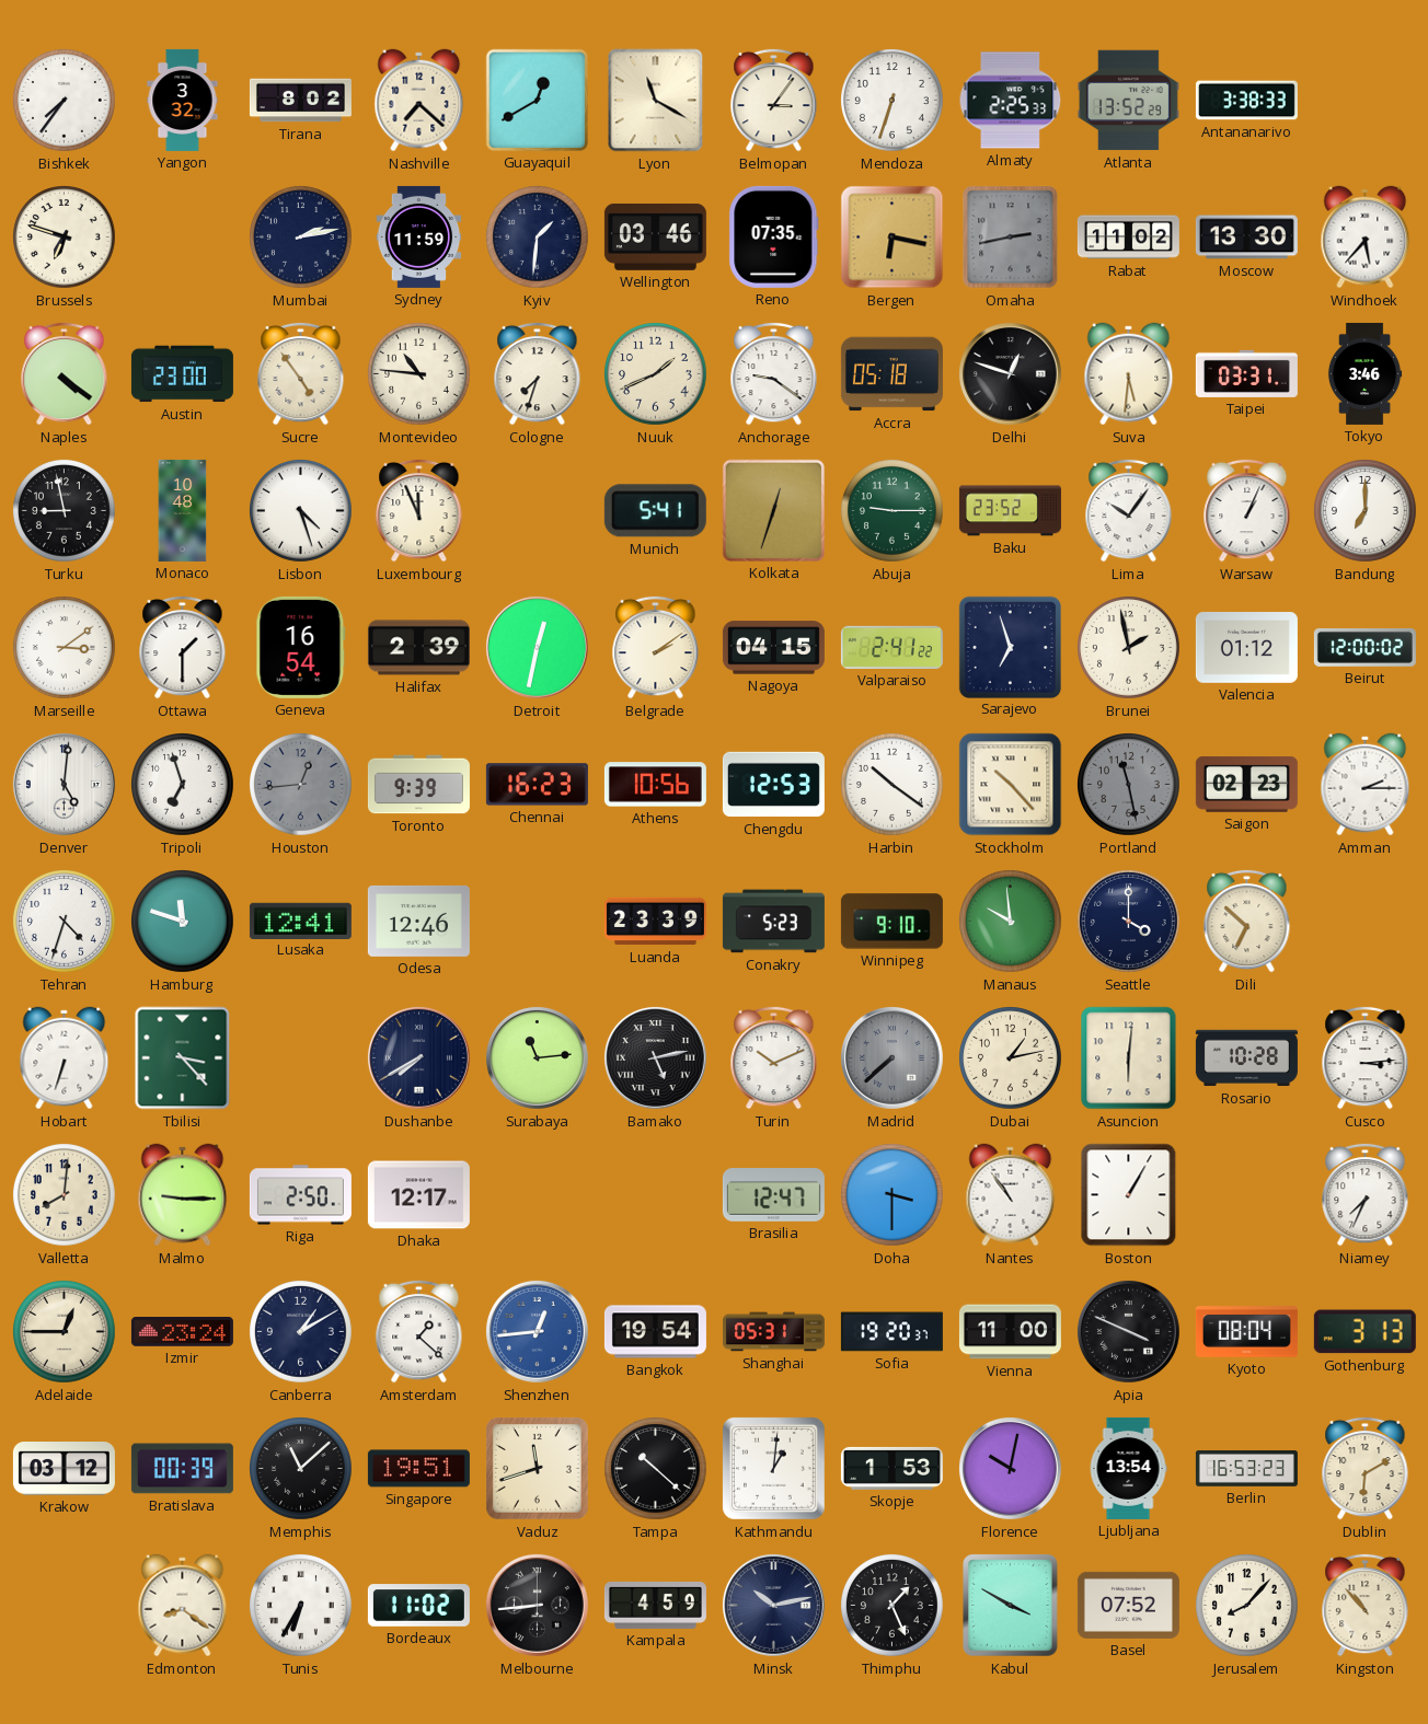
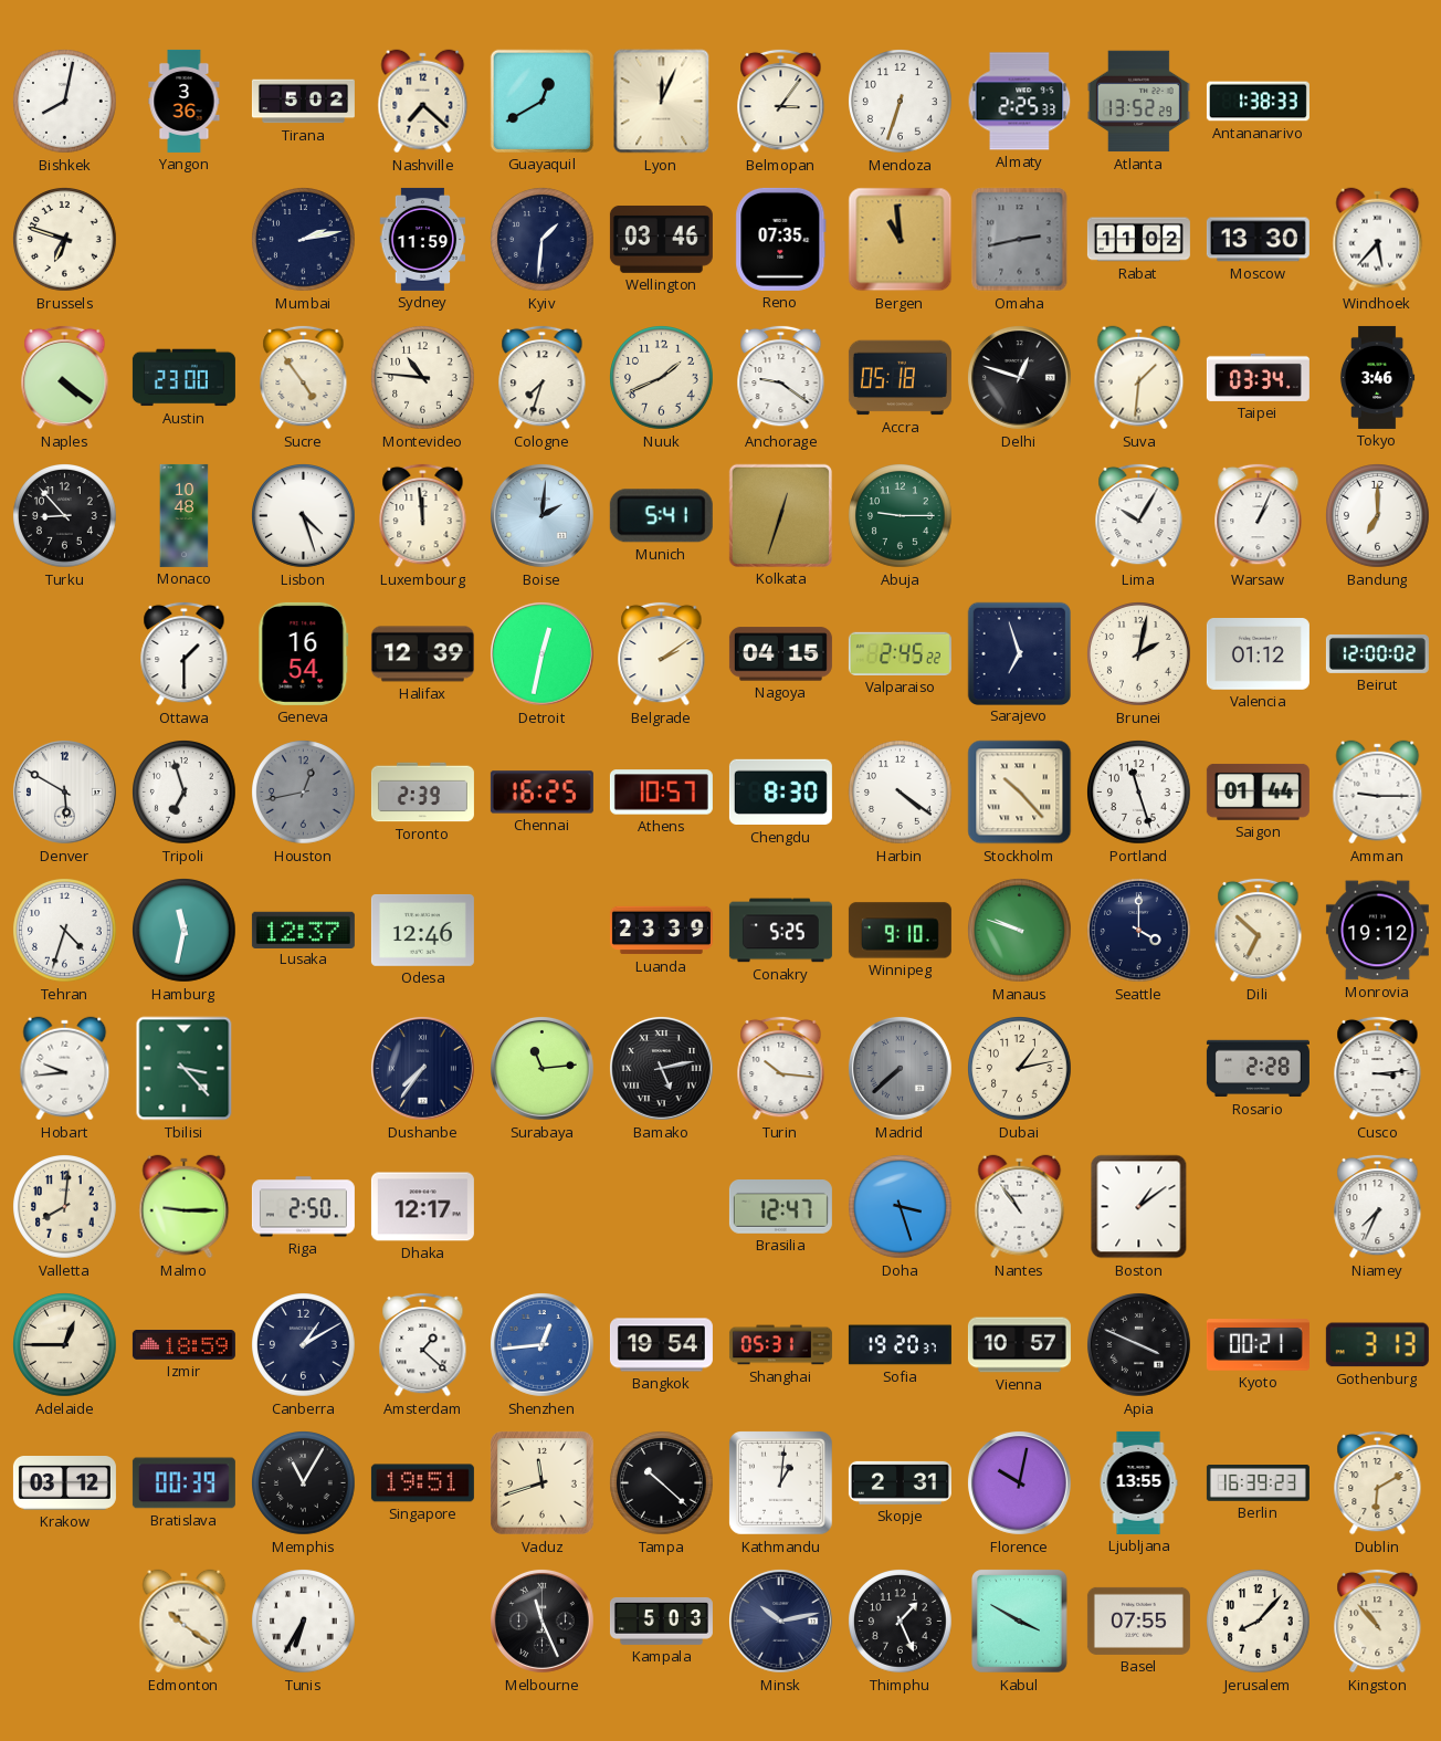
Bishkek: 7:36 -> 8:02
Yangon: 3:32 -> 3:36
Tirana: 8:02 -> 5:02
Lyon: 11:20 -> 12:04
Antananarivo: 3:38 -> 1:38
Bergen: 6:17 -> 10:59
Suva: 5:31 -> 1:31
Taipei: 03:31 -> 03:34
Turku: 8:58 -> 8:53
Luxembourg: 11:56 -> 11:59
Boise: none -> 2:01
Baku: 23:52 -> none
Lima: 10:06 -> 10:05
Marseille: 3:09 -> none
Halifax: 2:39 -> 12:39
Valparaiso: 2:41 -> 2:45
Brunei: 1:58 -> 2:02
Denver: 5:01 -> 5:50
Houston: 12:44 -> 12:43
Toronto: 9:39 -> 2:39
Chennai: 16:23 -> 16:25
Athens: 10:56 -> 10:57
Chengdu: 12:53 -> 8:30
Harbin: 10:21 -> 4:21
Portland: 11:28 -> 11:27
Portland dial: grey -> white
Saigon: 02:23 -> 01:44
Amman: 2:15 -> 9:15
Hamburg: 11:48 -> 11:32
Lusaka: 12:41 -> 12:37
Conakry: 5:23 -> 5:25
Manaus: 9:59 -> 9:48
Monrovia: none -> 19:12
Hobart: 6:33 -> 9:44
Dushanbe: 7:40 -> 7:36
Turin: 10:11 -> 10:16
Asuncion: 6:01 -> none
Rosario: 10:28 -> 2:28
Doha: 3:30 -> 3:27
Boston: 1:05 -> 1:09
Izmir: 23:24 -> 18:59
Vienna: 11:00 -> 10:57
Kyoto: 08:04 -> 00:21
Memphis: 11:08 -> 11:05
Skopje: 1:53 -> 2:31
Ljubljana: 13:54 -> 13:55
Berlin: 16:53 -> 16:39
Edmonton: 8:21 -> 10:21
Bordeaux: 11:02 -> none
Melbourne: 8:44 -> 11:26
Kampala: 4:59 -> 5:03
Basel: 07:52 -> 07:55
